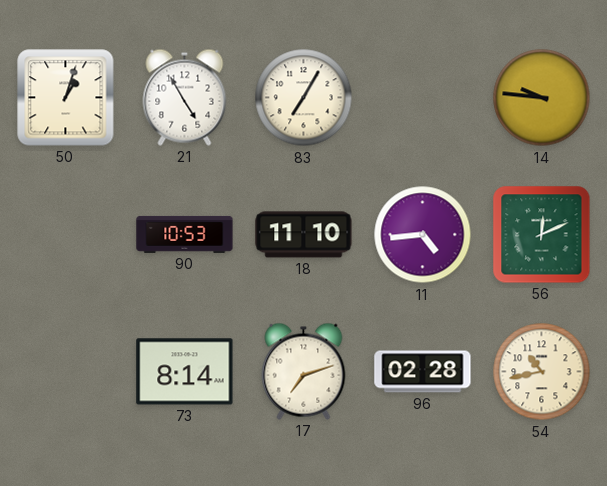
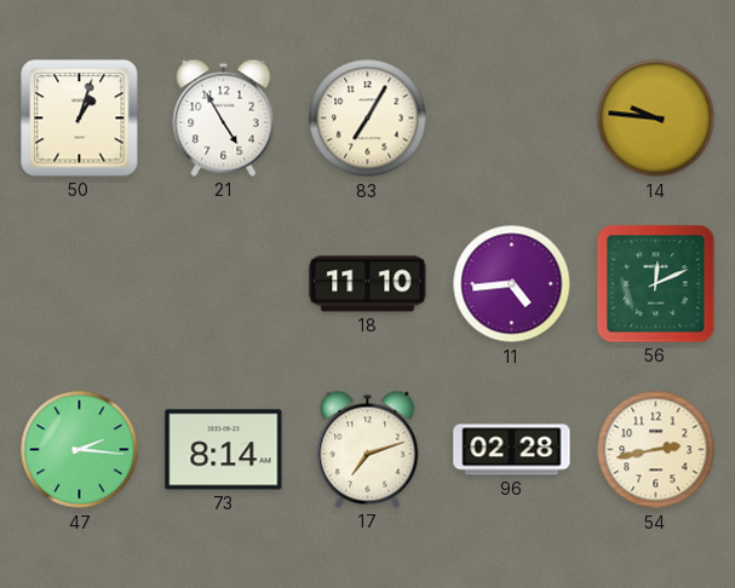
90: 10:53 -> none
47: none -> 2:16
54: 10:43 -> 2:43
